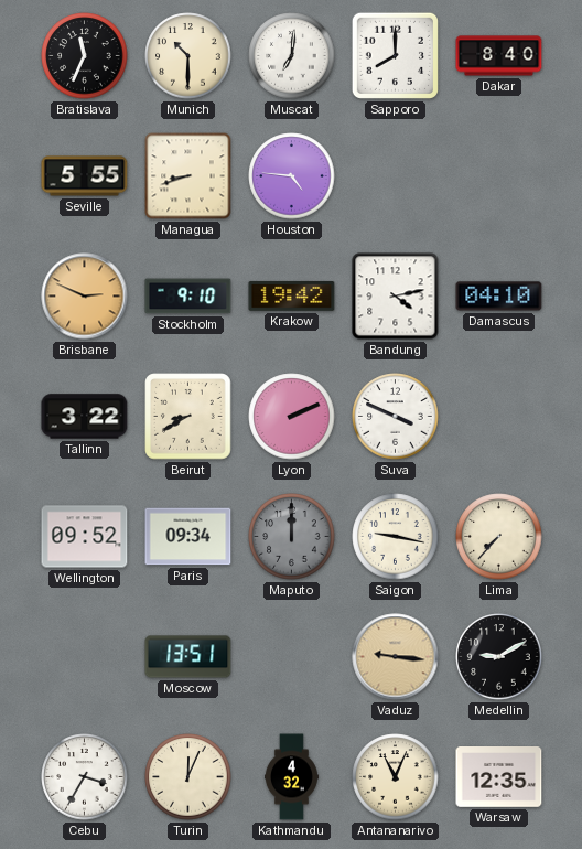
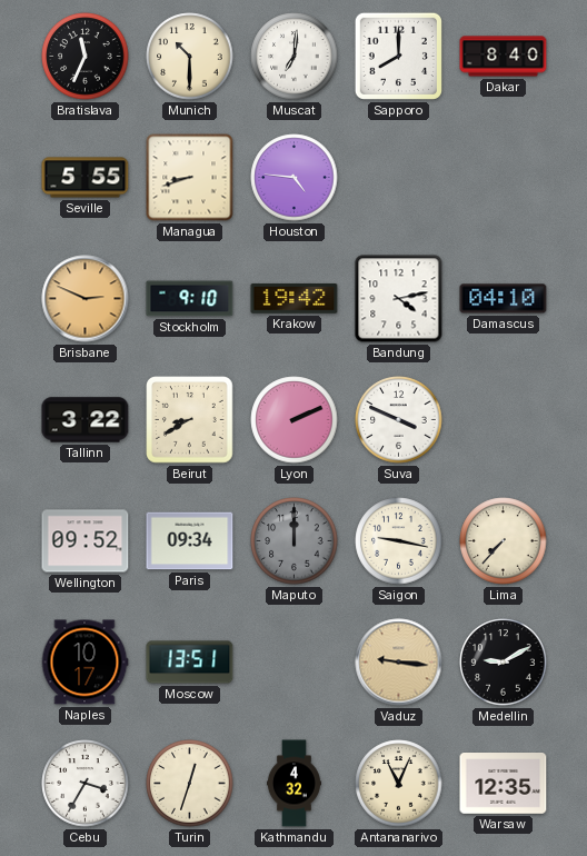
Naples: none -> 10:17
Turin: 12:04 -> 12:33
